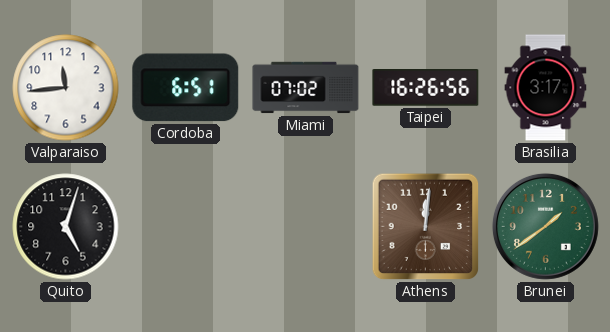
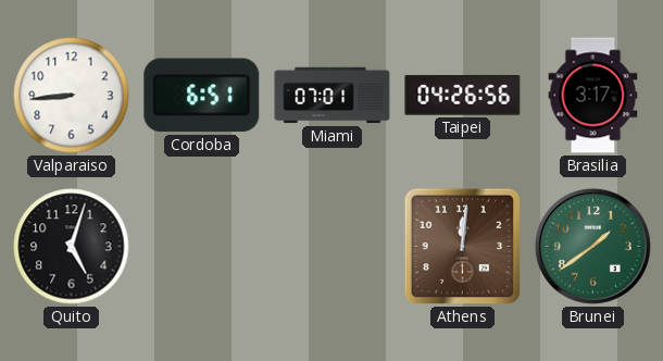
Valparaiso: 11:44 -> 8:44
Miami: 07:02 -> 07:01
Taipei: 16:26 -> 04:26
